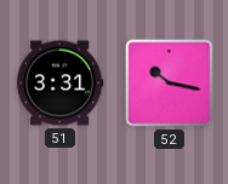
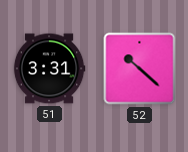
52: 10:17 -> 10:22
